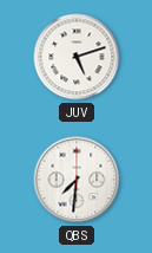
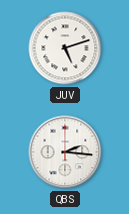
QBS: 7:31 -> 2:16
